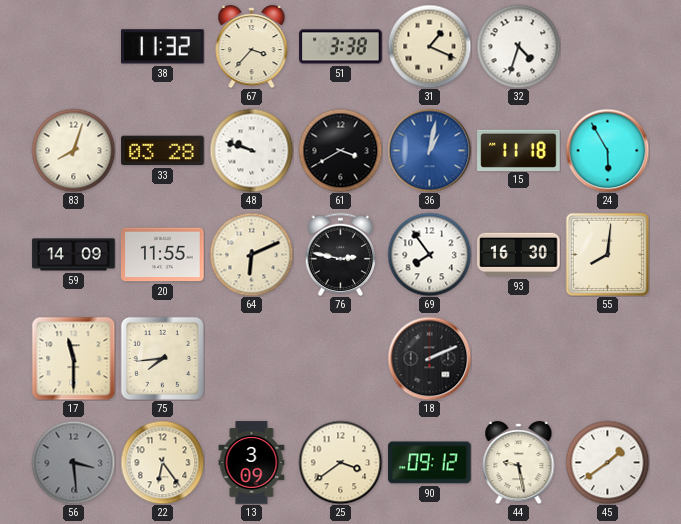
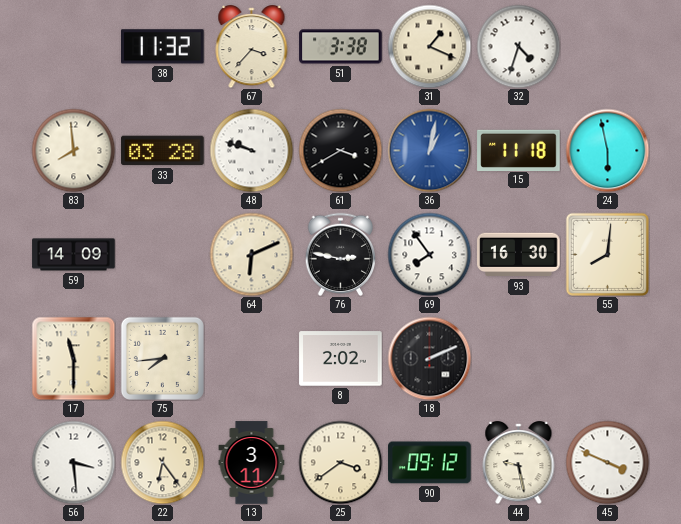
83: 8:03 -> 7:59
24: 5:55 -> 5:58
20: 11:55 -> none
8: none -> 2:02
56 dial: grey -> white
13: 3:09 -> 3:11
45: 1:39 -> 3:49
